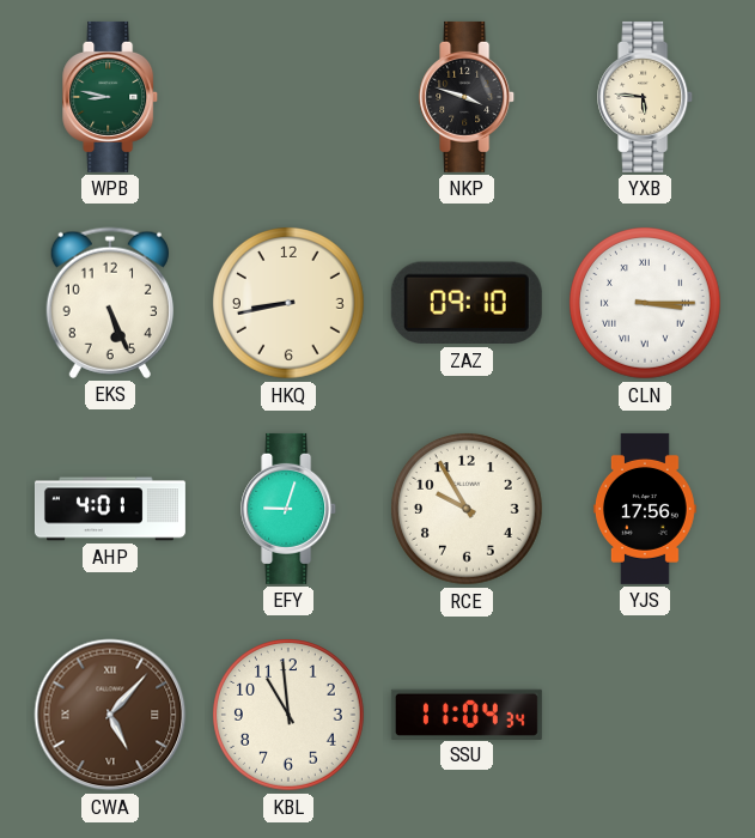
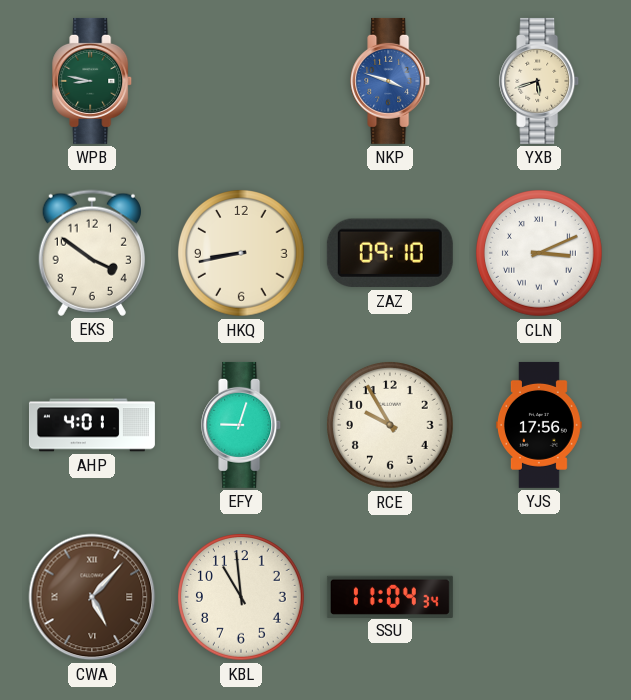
NKP dial: black -> blue
YXB: 5:46 -> 5:42
EKS: 5:26 -> 3:51
CLN: 3:15 -> 3:11
